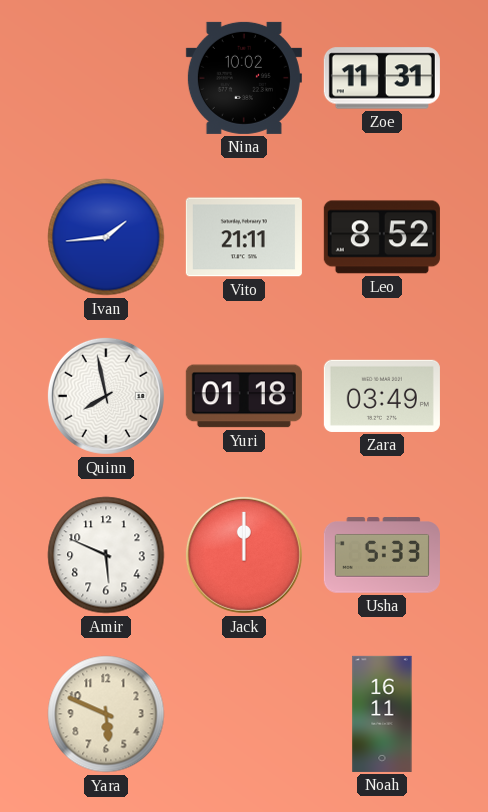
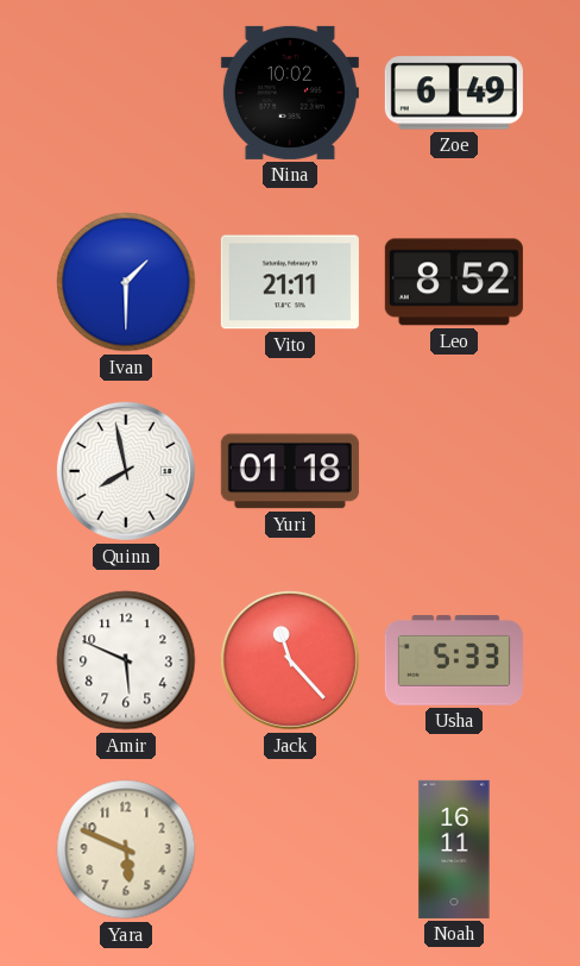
Zoe: 11:31 -> 6:49
Ivan: 1:44 -> 1:30
Zara: 03:49 -> none
Jack: 12:00 -> 11:23
